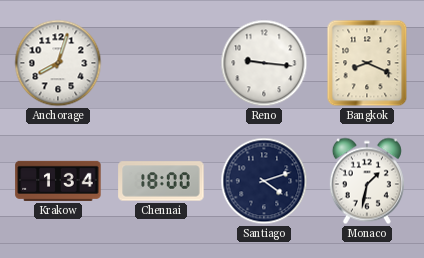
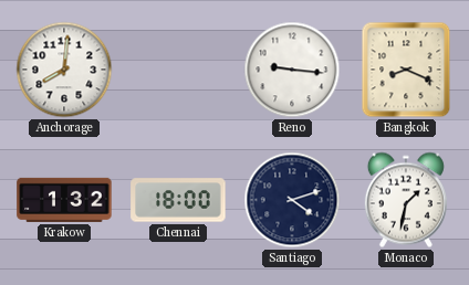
Anchorage: 8:03 -> 8:01
Krakow: 1:34 -> 1:32
